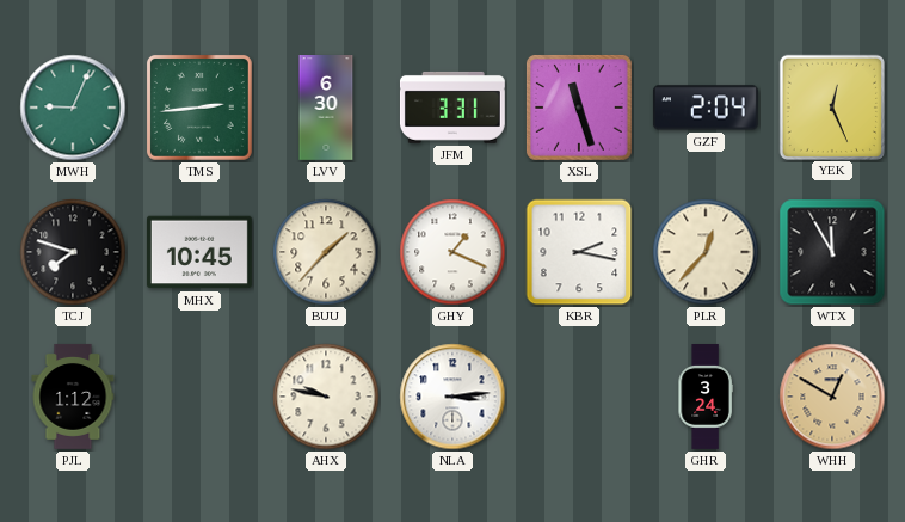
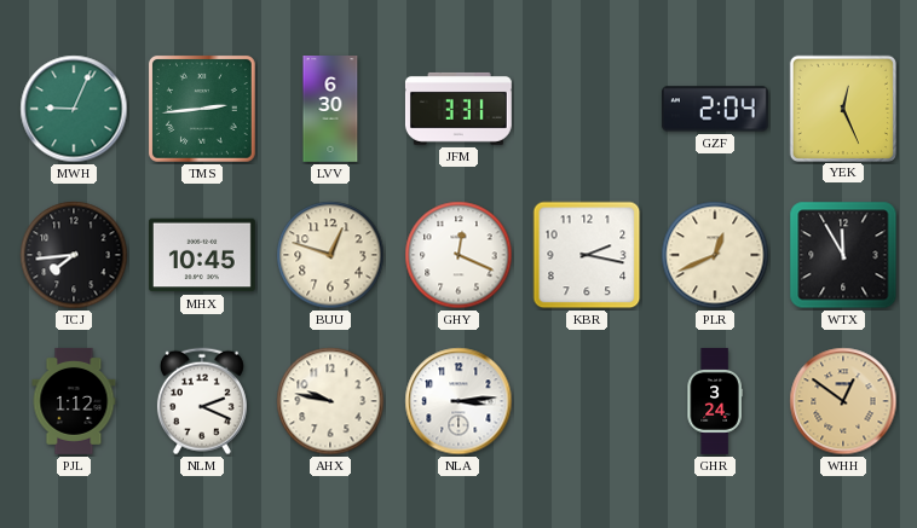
XSL: 11:27 -> none
TCJ: 7:48 -> 7:44
BUU: 1:37 -> 12:48
GHY: 1:19 -> 12:19
PLR: 12:37 -> 12:41
NLM: none -> 2:19
WHH: 12:50 -> 12:51
